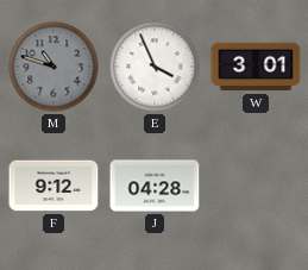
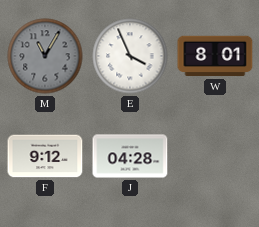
M: 10:48 -> 11:05
W: 3:01 -> 8:01
